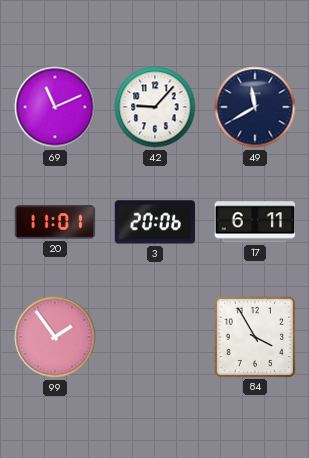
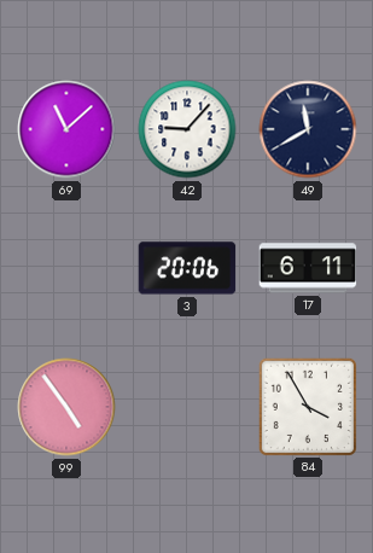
69: 11:11 -> 11:08
20: 11:01 -> none
99: 1:54 -> 4:54
